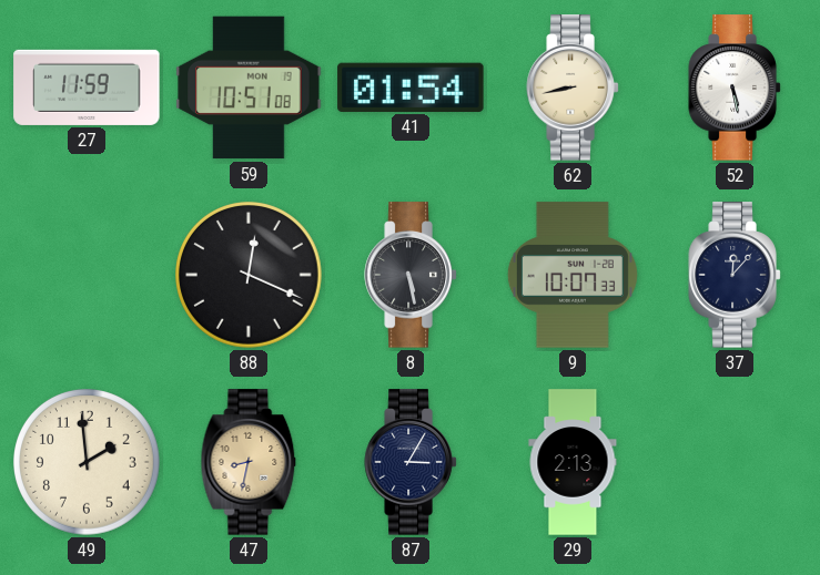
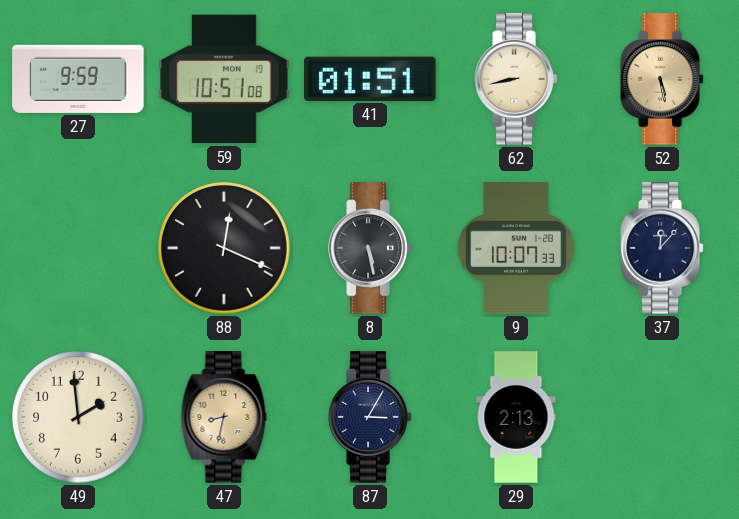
27: 11:59 -> 9:59
41: 01:54 -> 01:51
52 dial: white -> champagne
